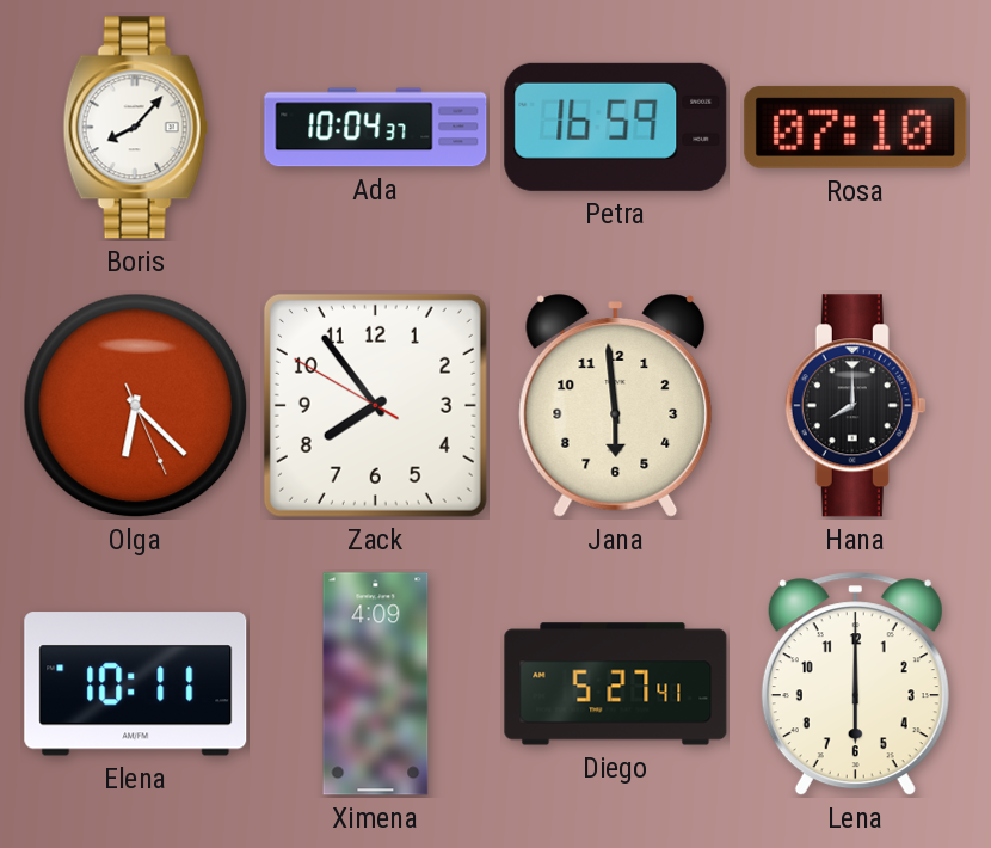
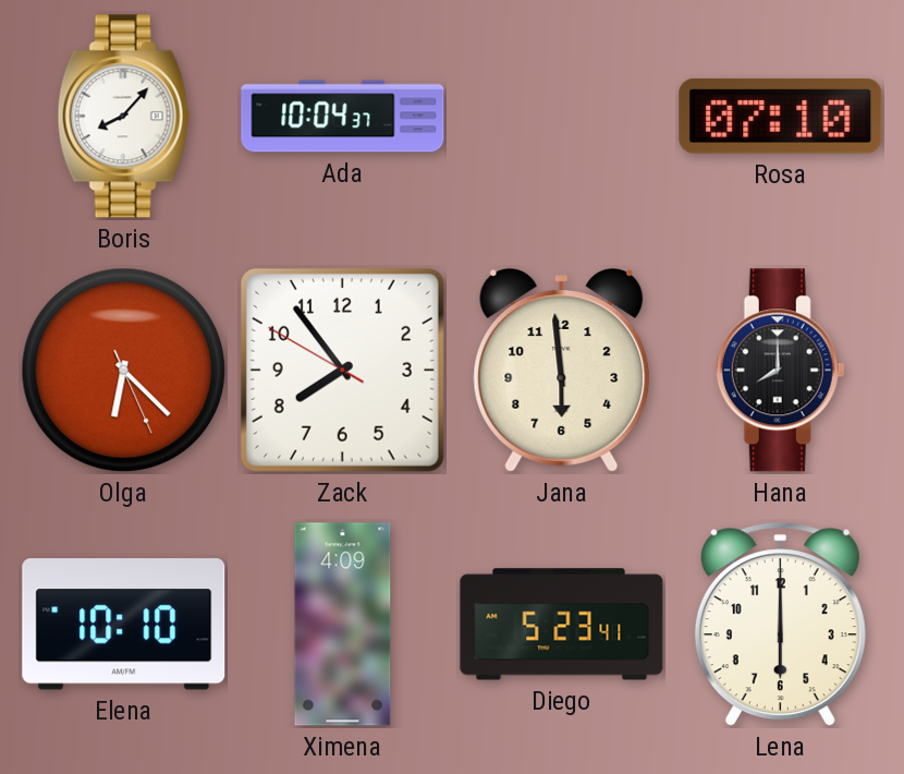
Petra: 16:59 -> none
Elena: 10:11 -> 10:10
Diego: 5:27 -> 5:23
